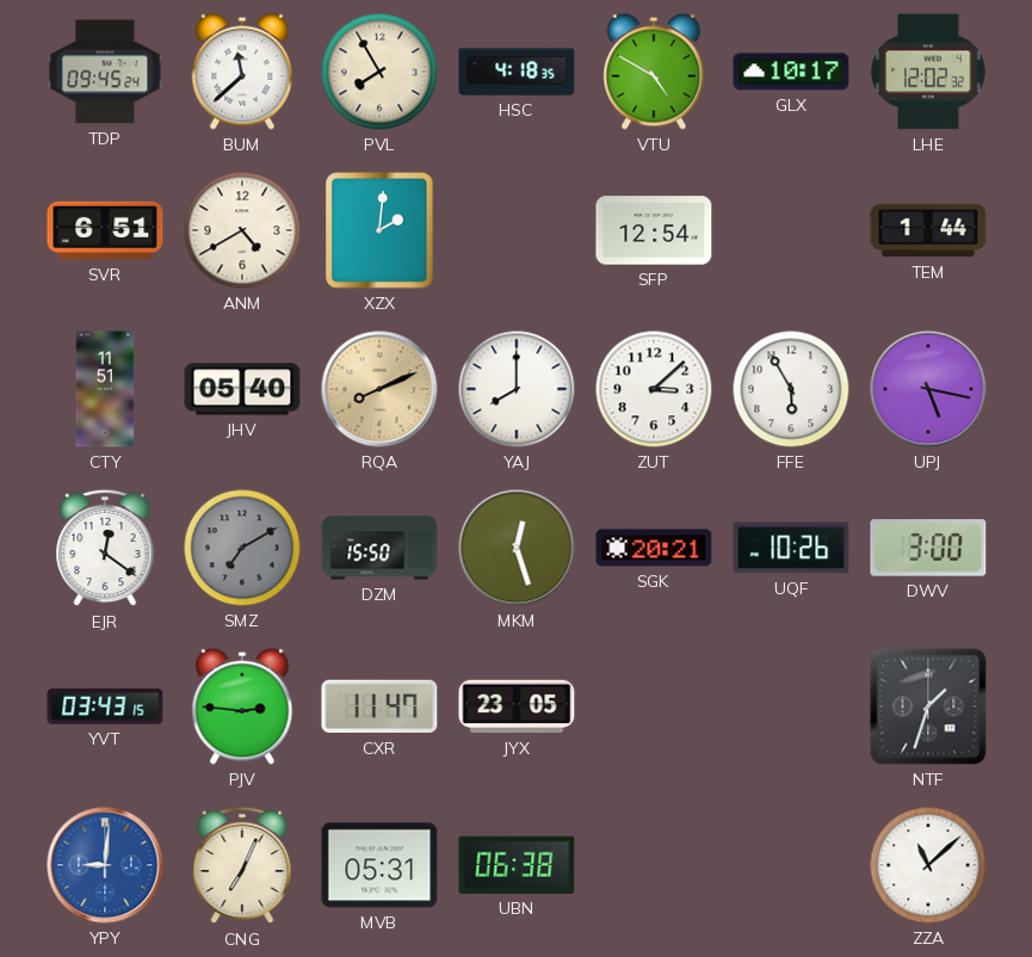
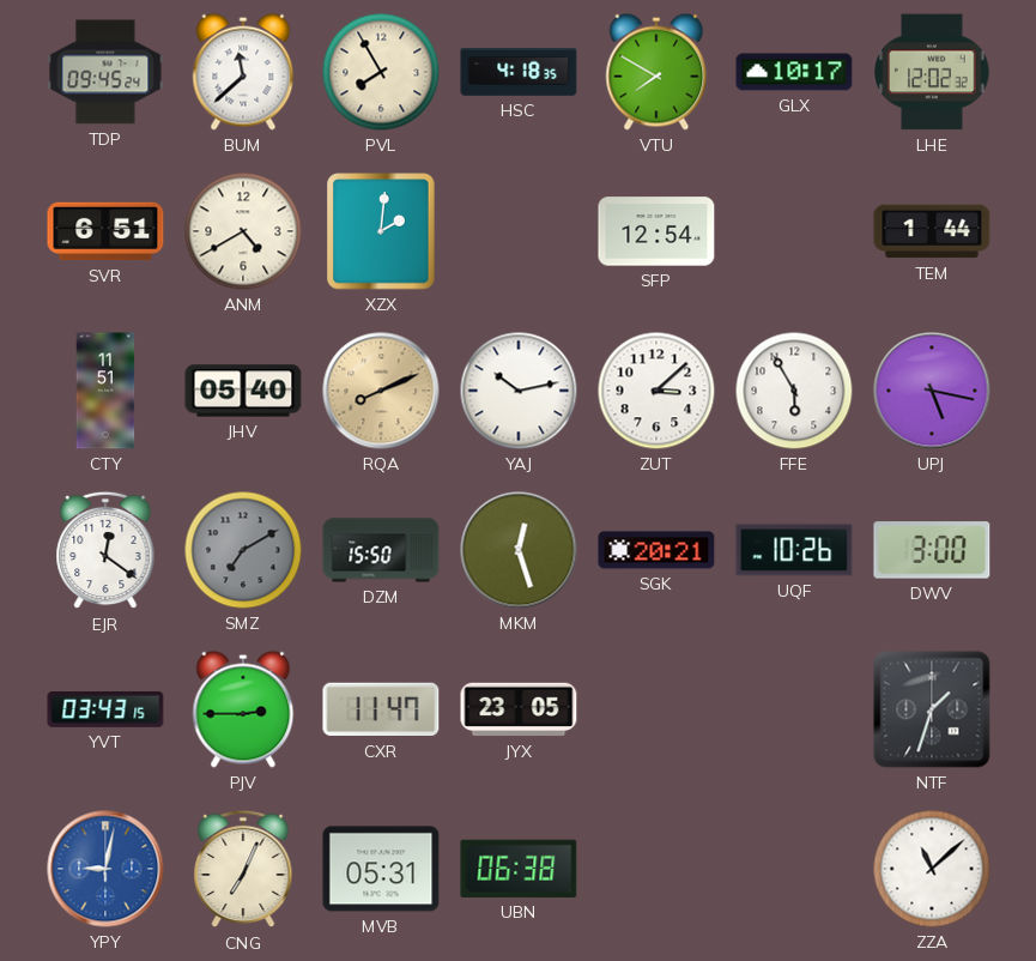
VTU: 4:50 -> 7:50
YAJ: 8:00 -> 10:13
PJV: 2:46 -> 2:45
YPY: 9:01 -> 9:02
